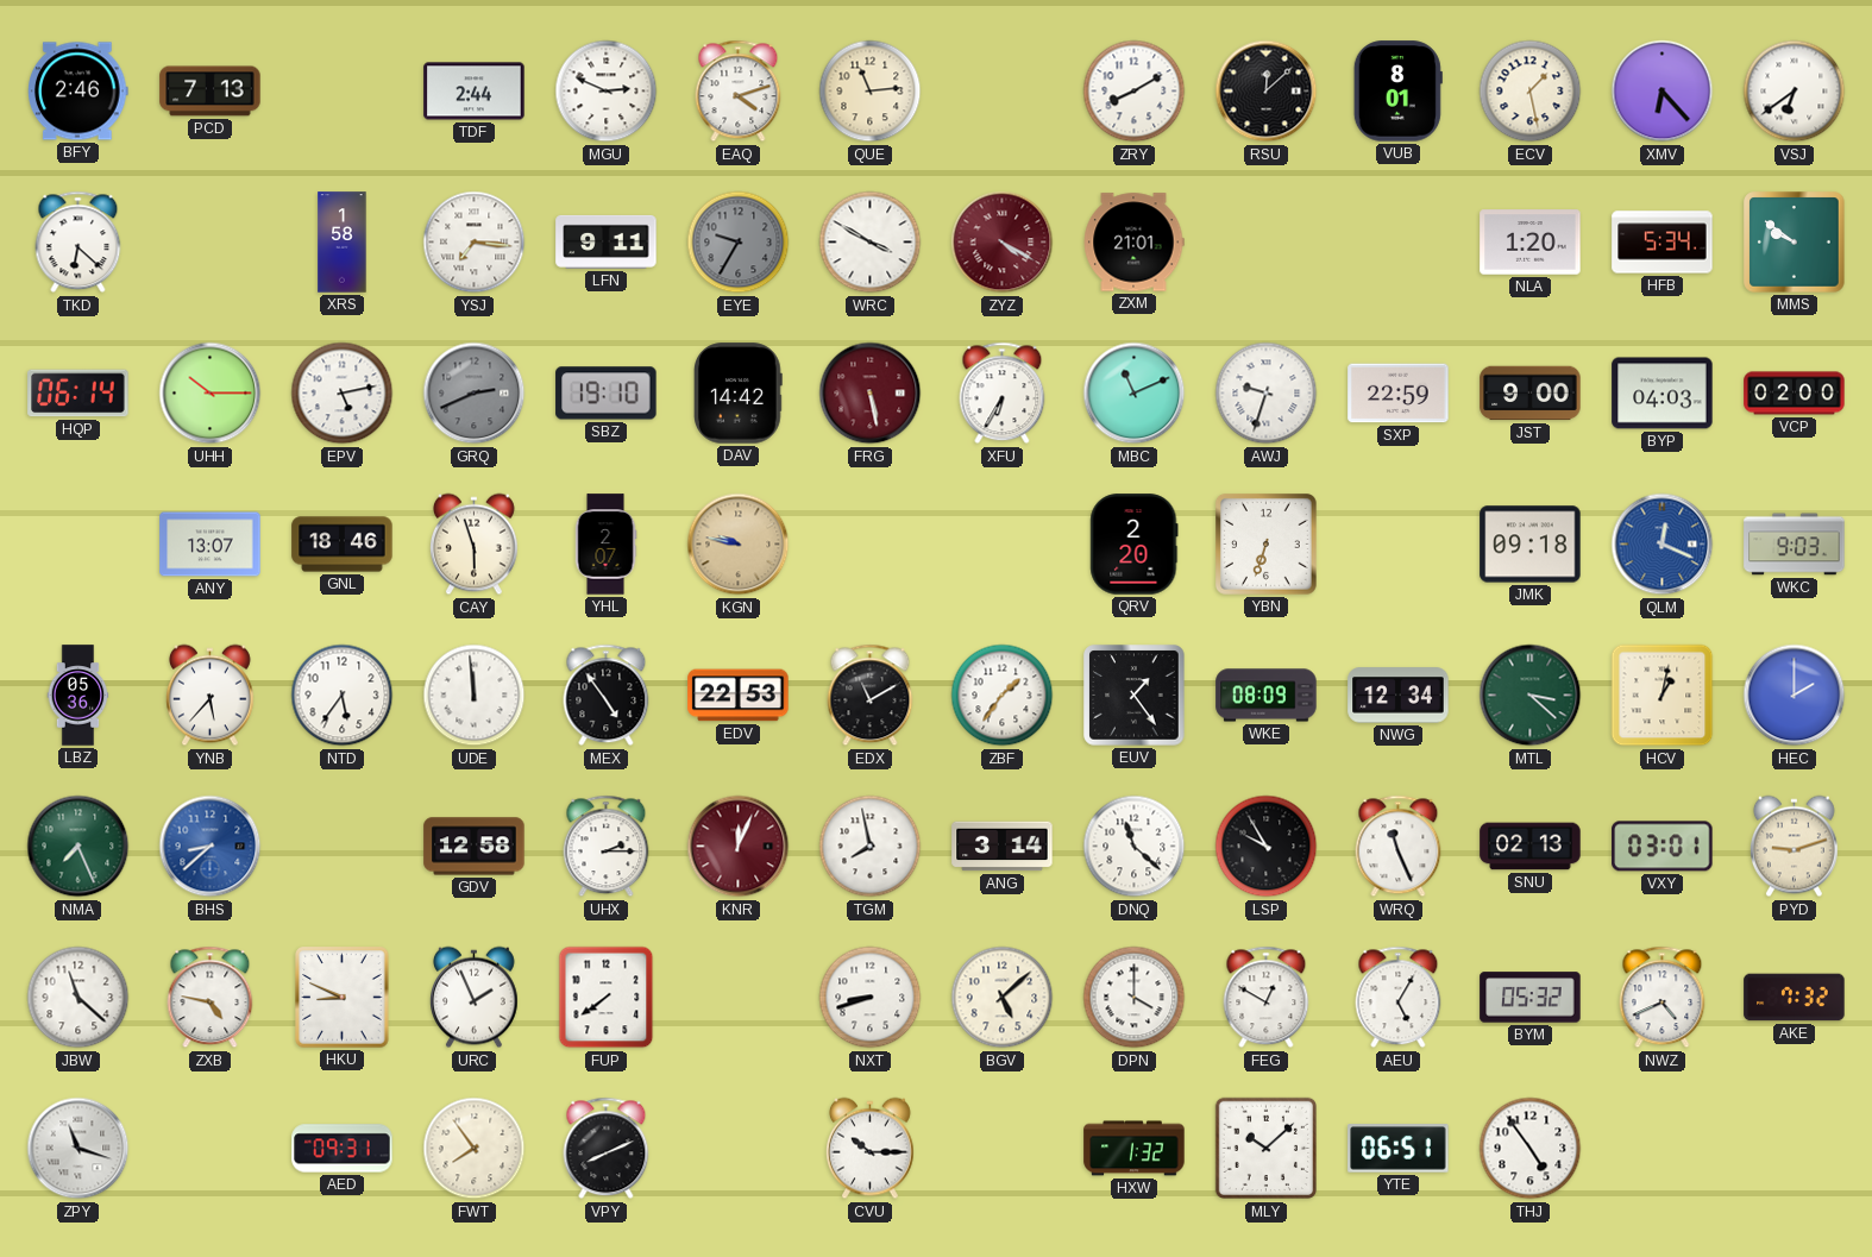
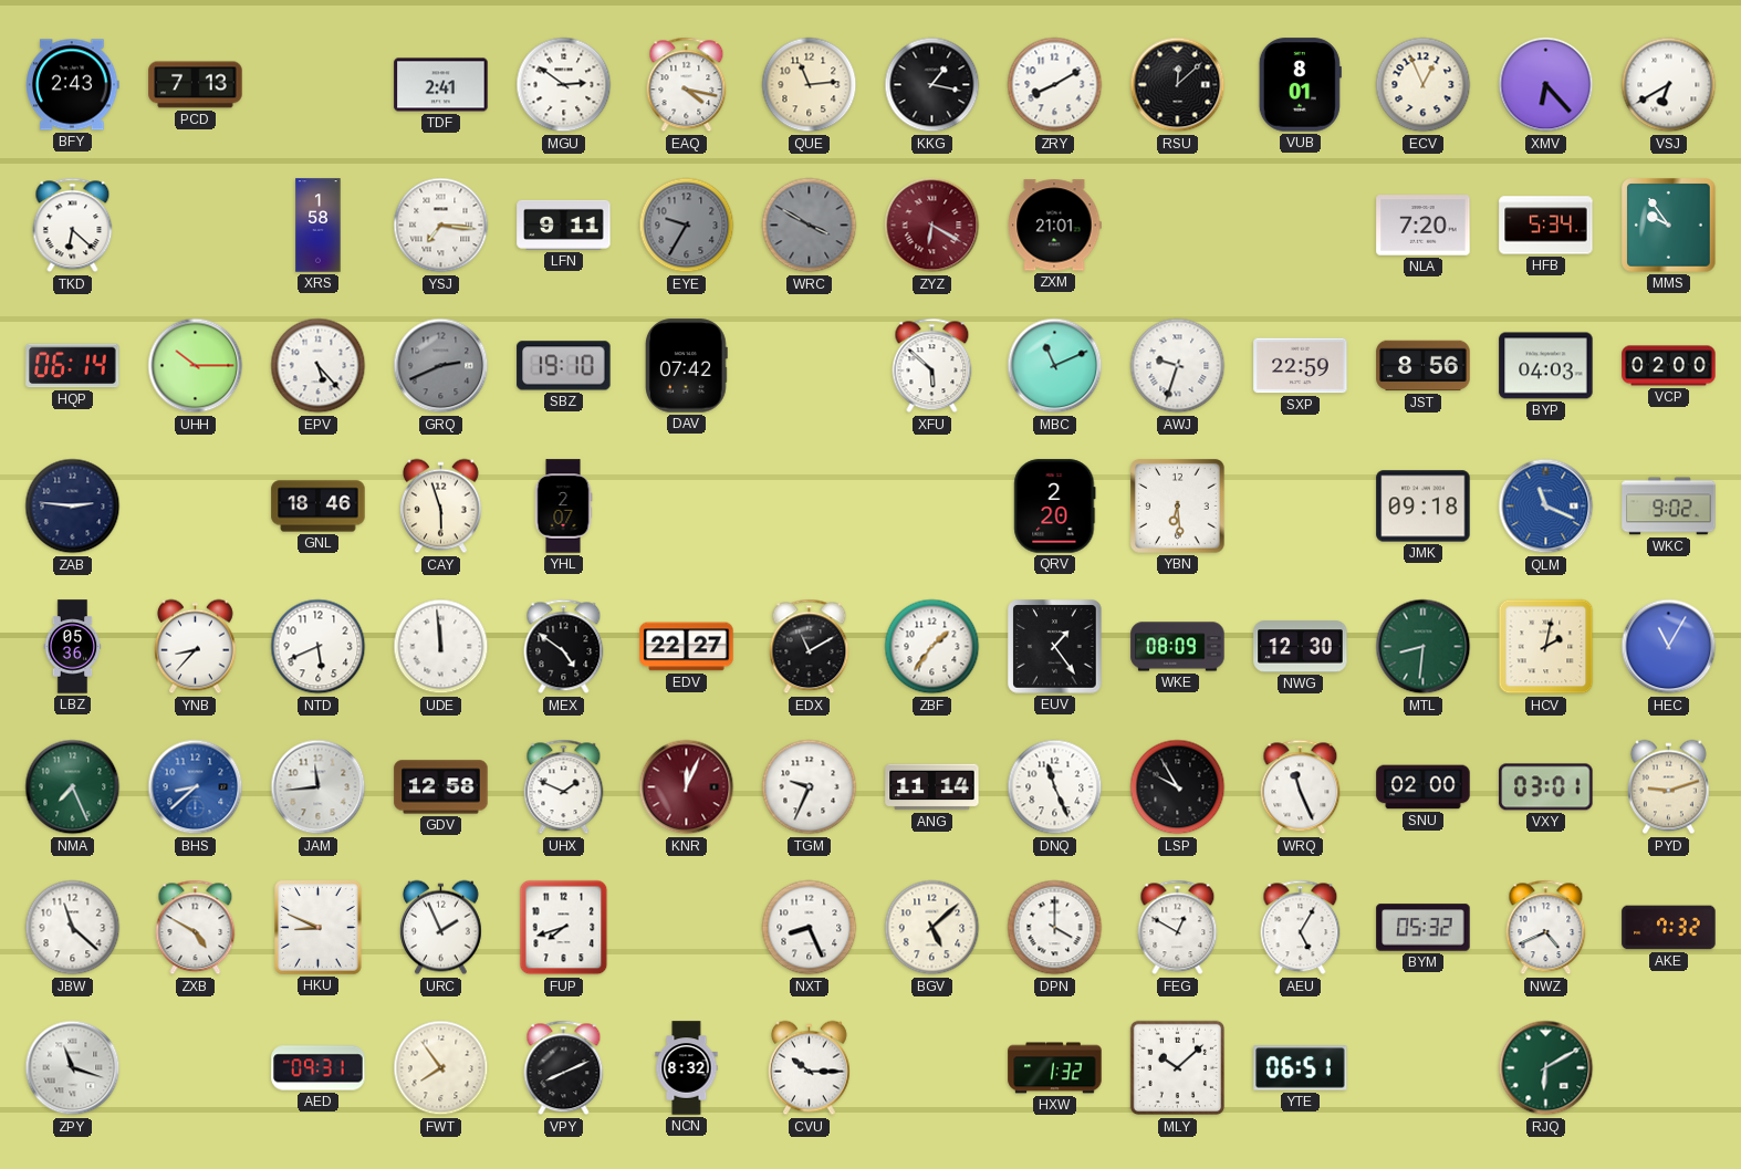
BFY: 2:46 -> 2:43
TDF: 2:44 -> 2:41
MGU: 2:49 -> 2:51
EAQ: 4:12 -> 4:17
KKG: none -> 1:17
ECV: 1:28 -> 12:56
VSJ: 6:39 -> 6:40
WRC dial: white -> grey
ZYZ: 4:20 -> 6:20
NLA: 1:20 -> 7:20
MMS: 9:51 -> 9:54
EPV: 5:13 -> 5:23
DAV: 14:42 -> 07:42
FRG: 5:28 -> none
XFU: 6:35 -> 5:52
JST: 9:00 -> 8:56
ZAB: none -> 2:46
ANY: 13:07 -> none
KGN: 9:47 -> none
YBN: 6:33 -> 6:29
QLM: 12:19 -> 11:19
WKC: 9:03 -> 9:02
YNB: 5:37 -> 8:37
NTD: 5:36 -> 5:41
MEX: 4:54 -> 4:51
EDV: 22:53 -> 22:27
NWG: 12:34 -> 12:30
MTL: 3:22 -> 8:31
HCV: 1:02 -> 2:02
HEC: 2:00 -> 11:05
JAM: none -> 11:44
UHX: 2:15 -> 1:49
TGM: 7:58 -> 9:34
ANG: 3:14 -> 11:14
DNQ: 11:22 -> 11:26
SNU: 02:13 -> 02:00
ZXB: 4:47 -> 4:50
FUP: 7:39 -> 7:42
NXT: 8:42 -> 8:26
NCN: none -> 8:32
THJ: 4:54 -> none
RJQ: none -> 6:10
